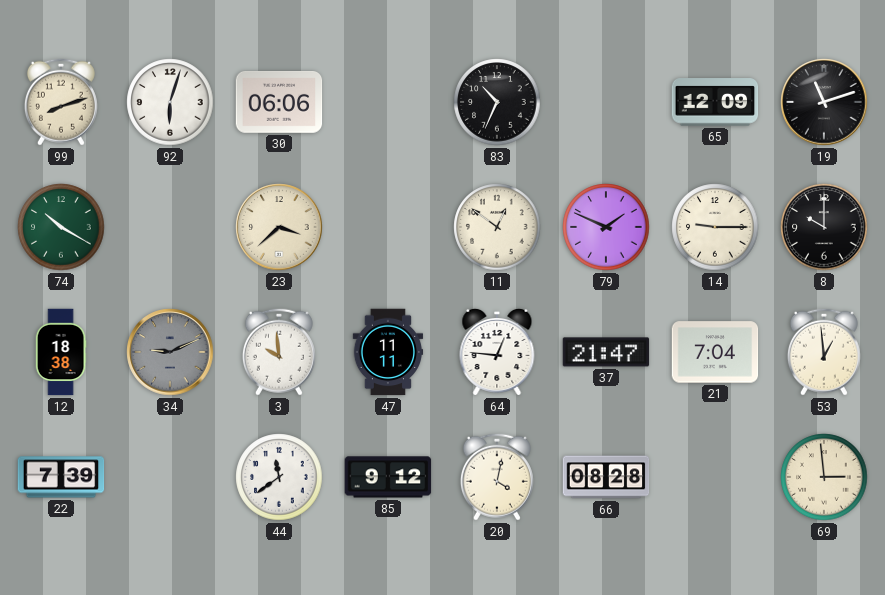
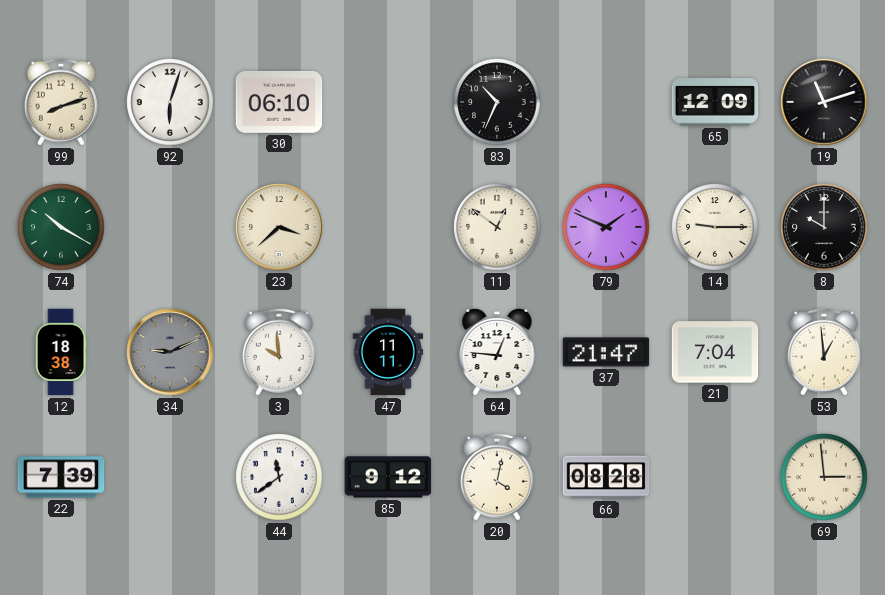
30: 06:06 -> 06:10
